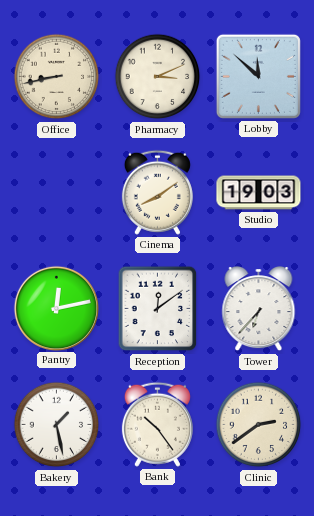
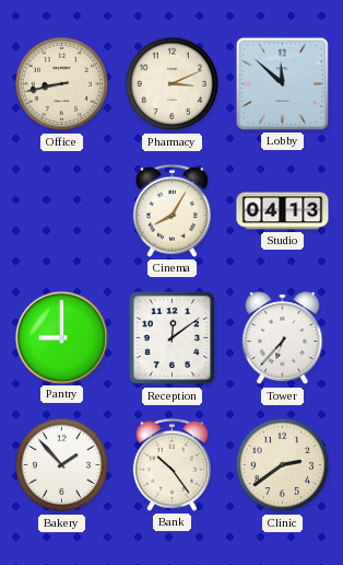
Cinema: 8:09 -> 8:05
Studio: 19:03 -> 04:13
Pantry: 12:13 -> 9:00
Bakery: 1:28 -> 1:53
